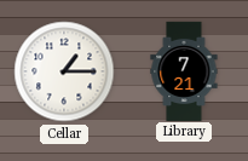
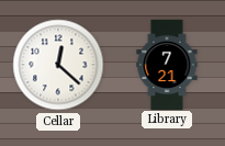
Cellar: 1:15 -> 12:22
